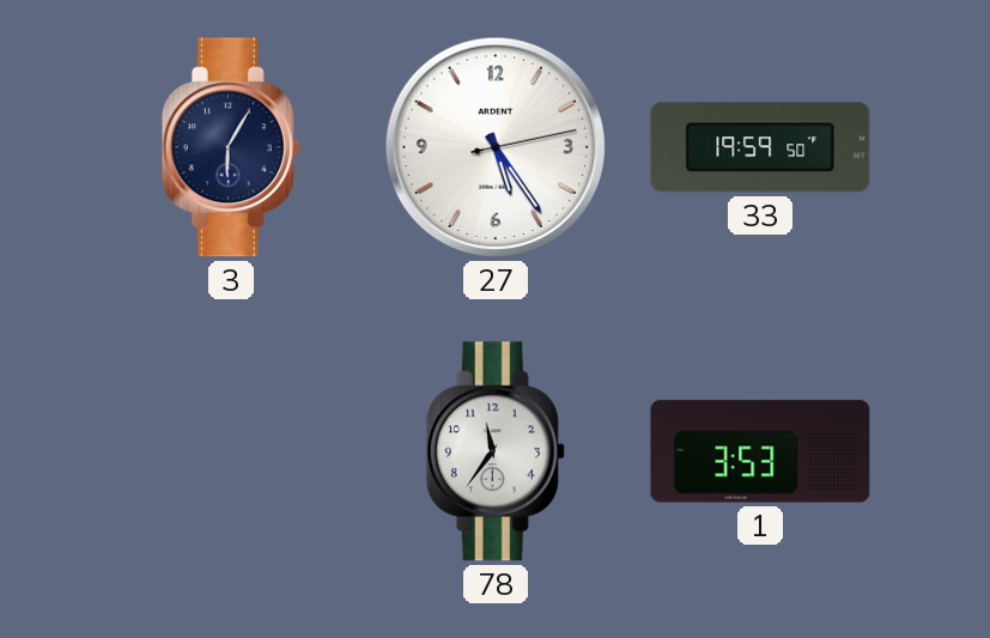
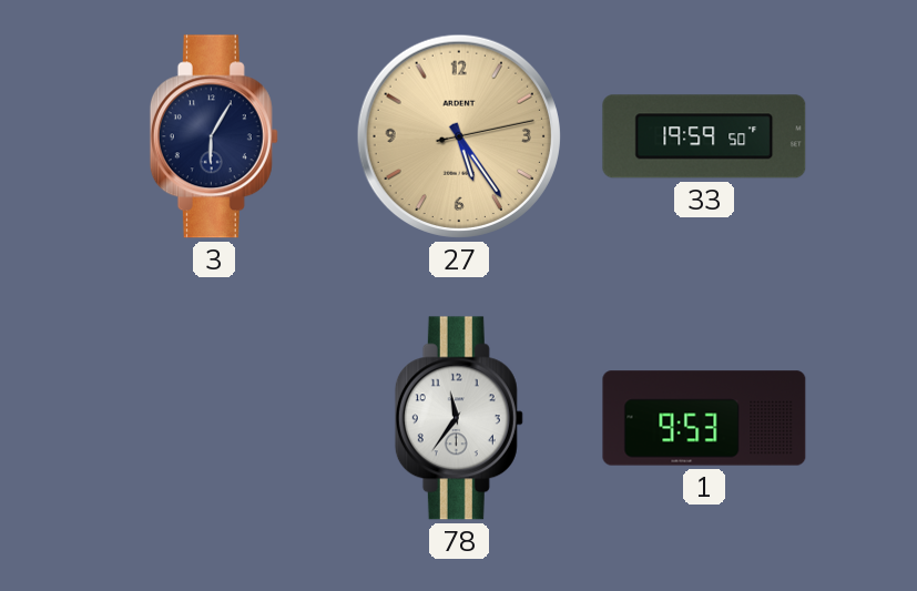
27 dial: white -> champagne
1: 3:53 -> 9:53
